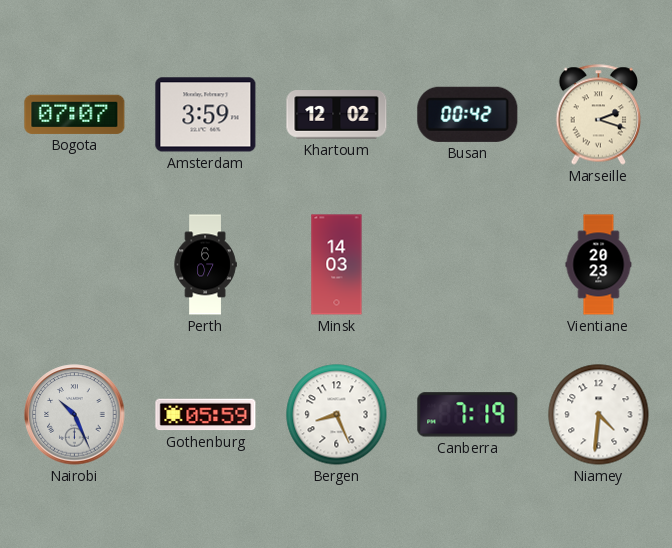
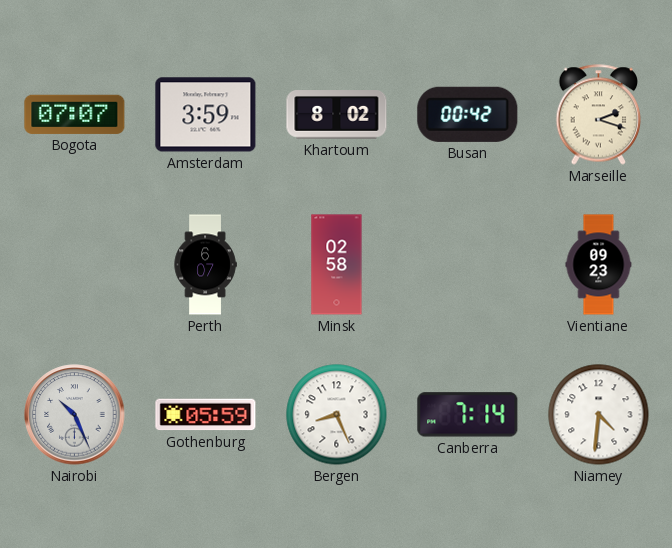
Khartoum: 12:02 -> 8:02
Minsk: 14:03 -> 02:58
Vientiane: 20:23 -> 09:23
Canberra: 7:19 -> 7:14
